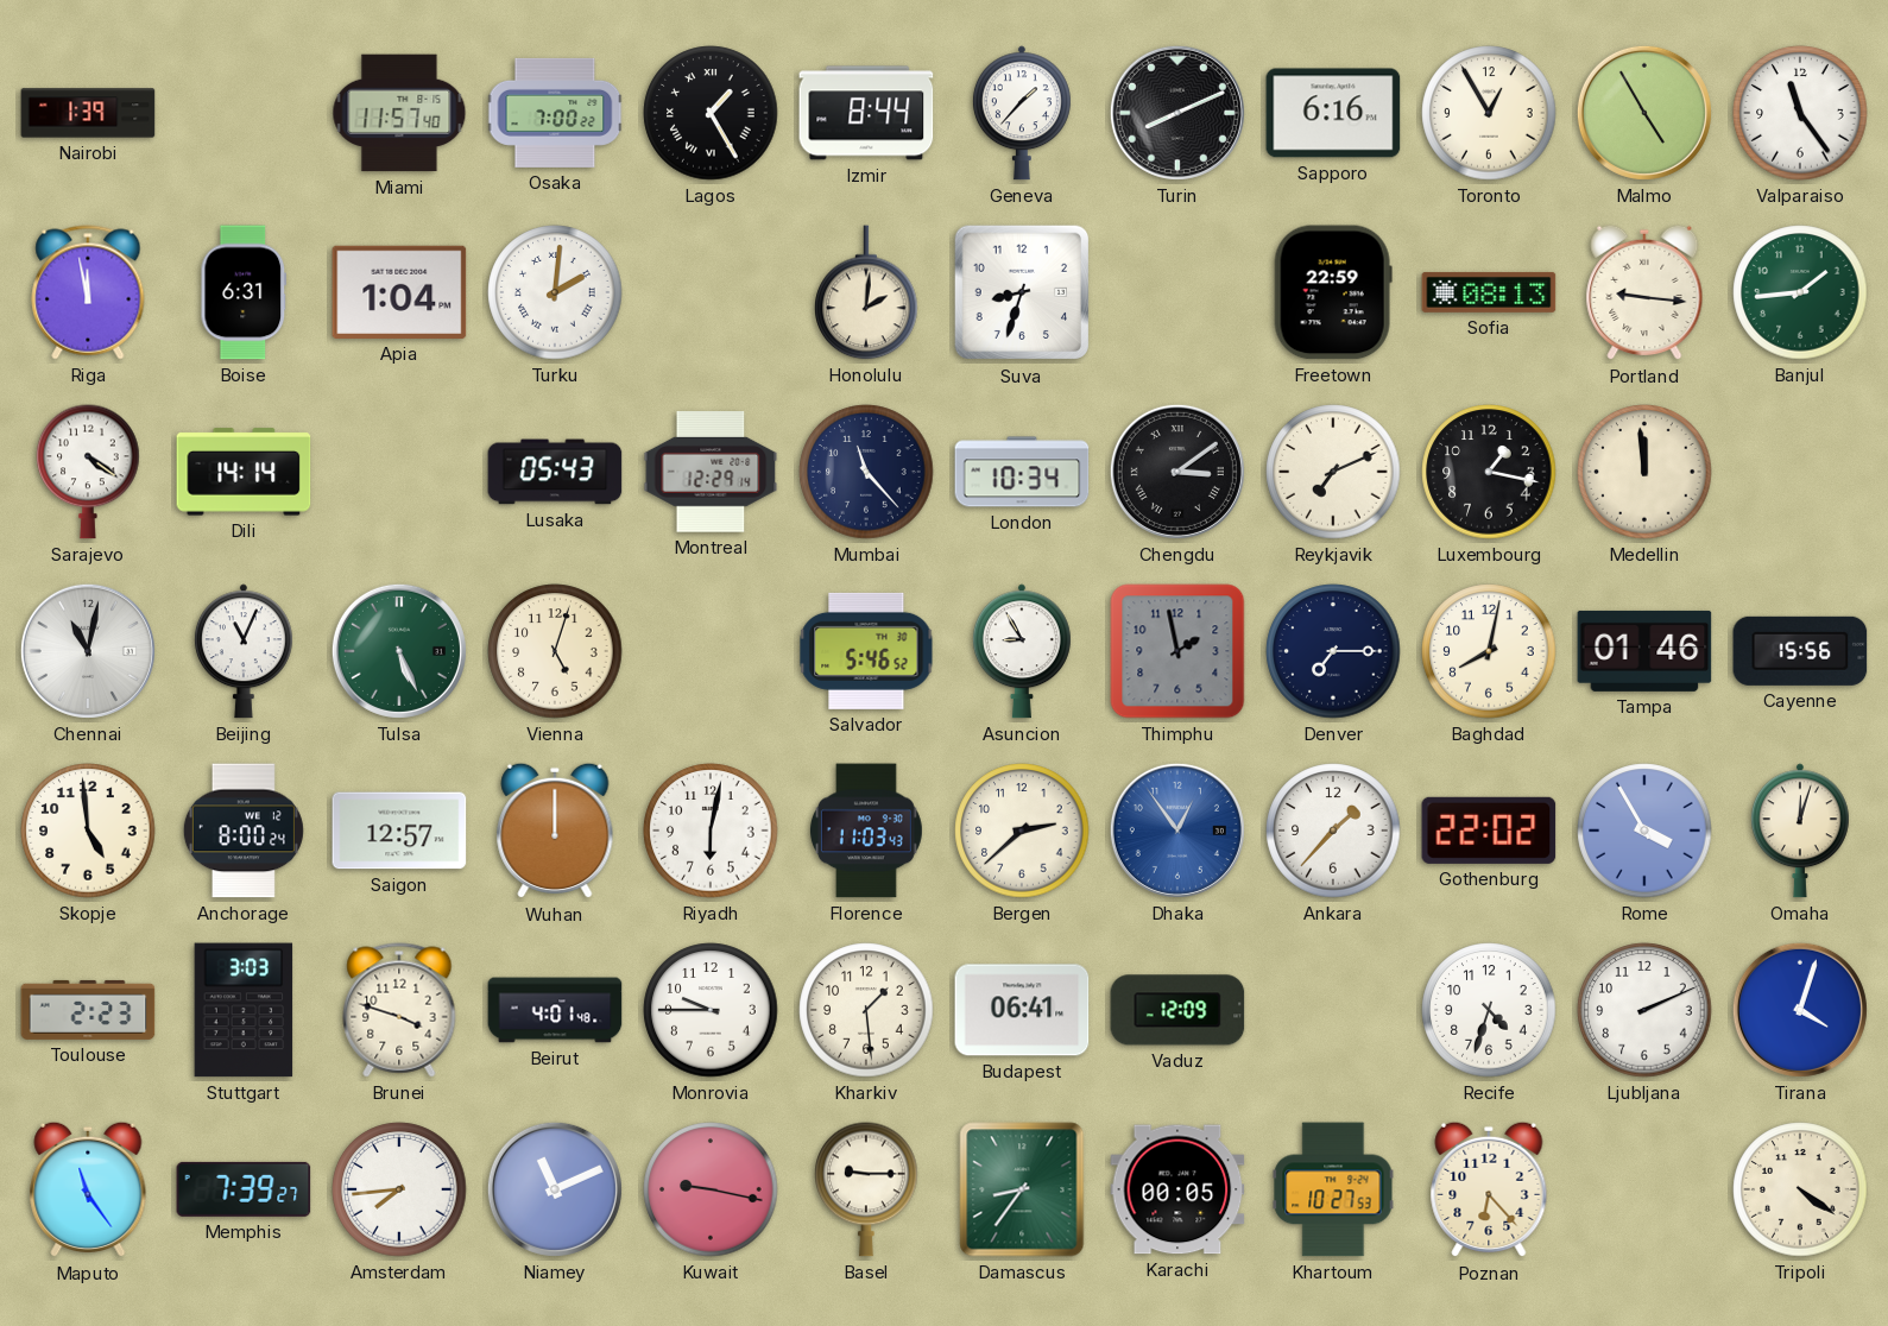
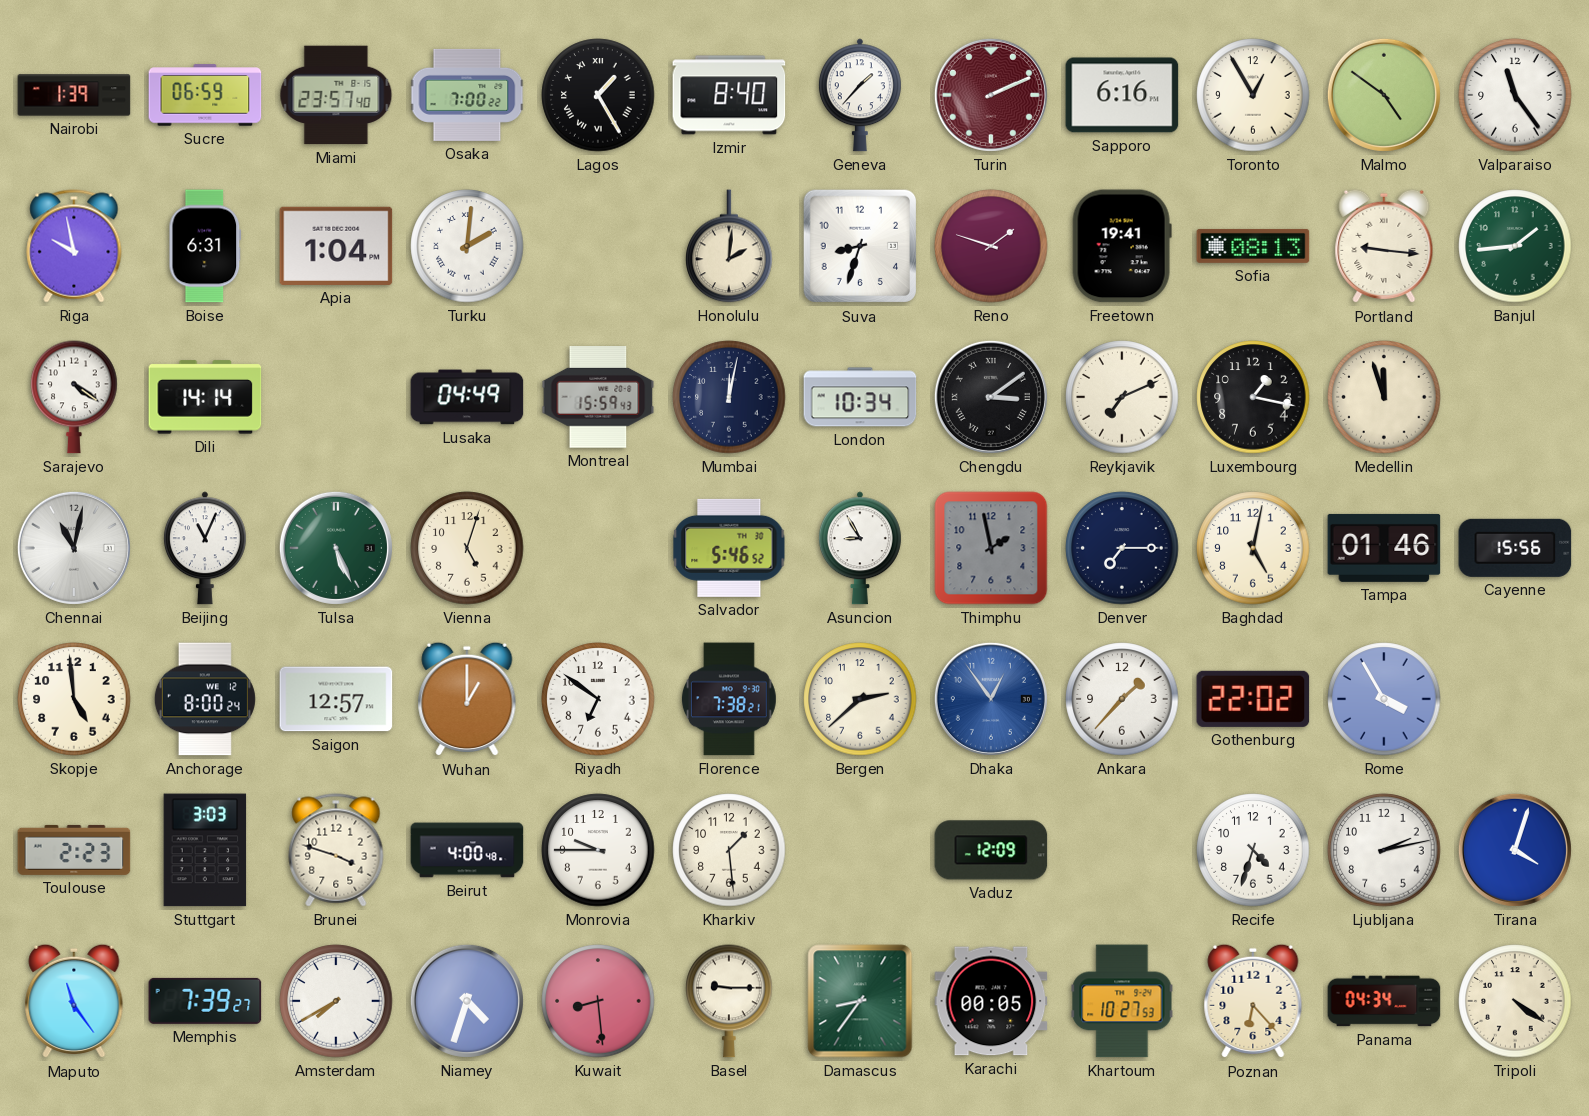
Sucre: none -> 06:59
Miami: 11:57 -> 23:57
Izmir: 8:44 -> 8:40
Turin: 8:11 -> 2:11
Turin dial: black -> burgundy
Malmo: 4:55 -> 4:51
Riga: 11:58 -> 9:58
Reno: none -> 1:48
Freetown: 22:59 -> 19:41
Lusaka: 05:43 -> 04:49
Montreal: 12:29 -> 15:59
Mumbai: 11:23 -> 12:02
Medellin: 11:59 -> 11:57
Baghdad: 8:02 -> 5:02
Wuhan: 12:00 -> 1:00
Riyadh: 6:02 -> 6:51
Florence: 11:03 -> 7:38
Omaha: 12:03 -> none
Beirut: 4:01 -> 4:00
Budapest: 06:41 -> none
Ljubljana: 2:11 -> 2:13
Amsterdam: 7:44 -> 7:40
Niamey: 11:11 -> 4:33
Kuwait: 9:17 -> 8:29
Panama: none -> 04:34
